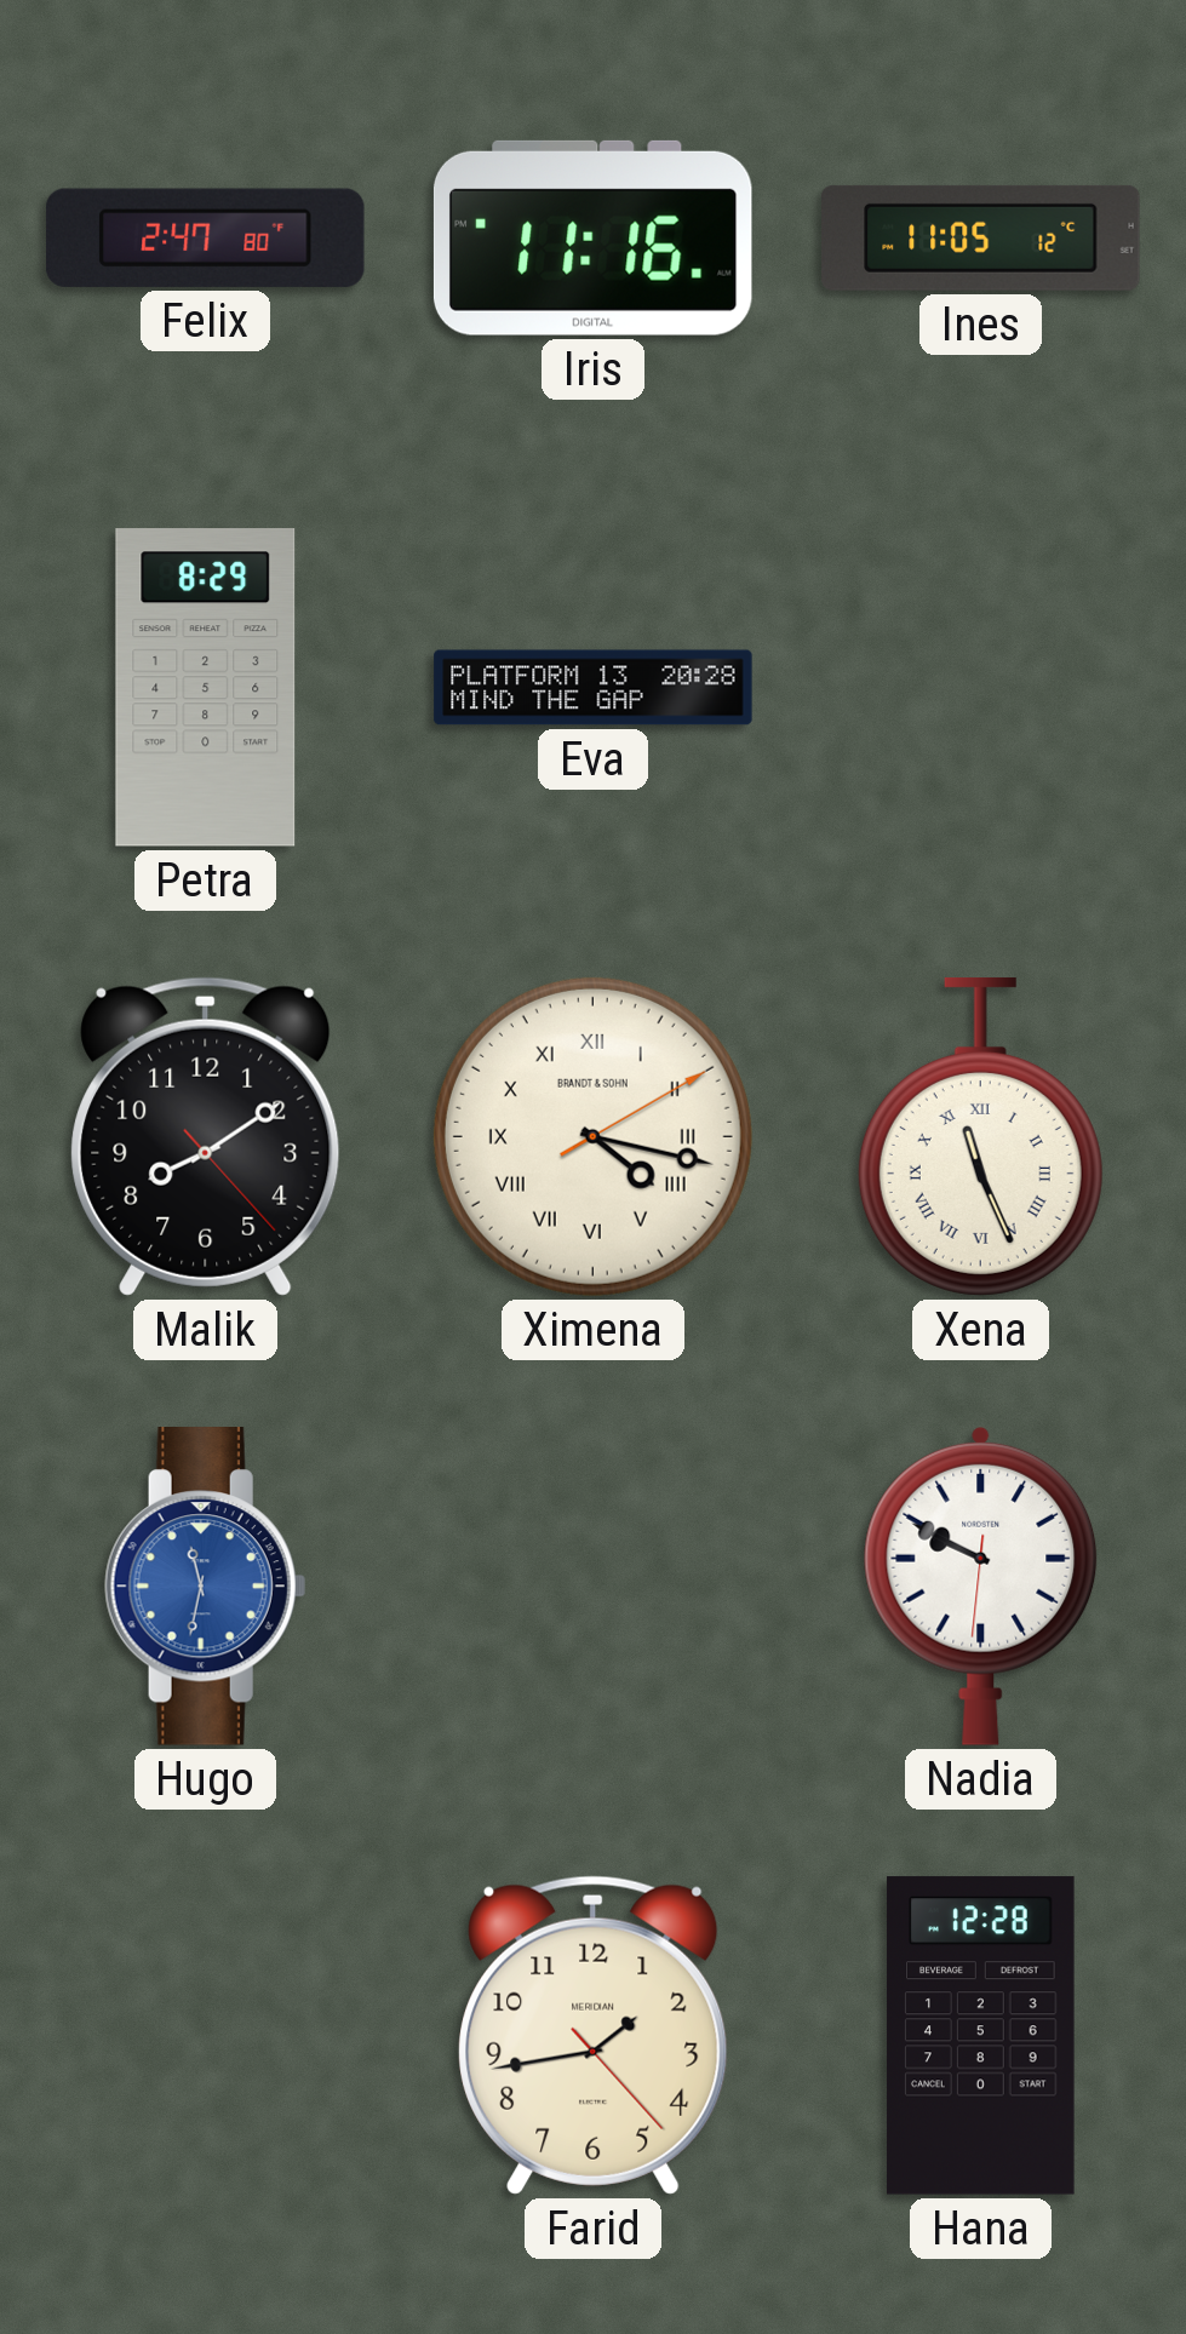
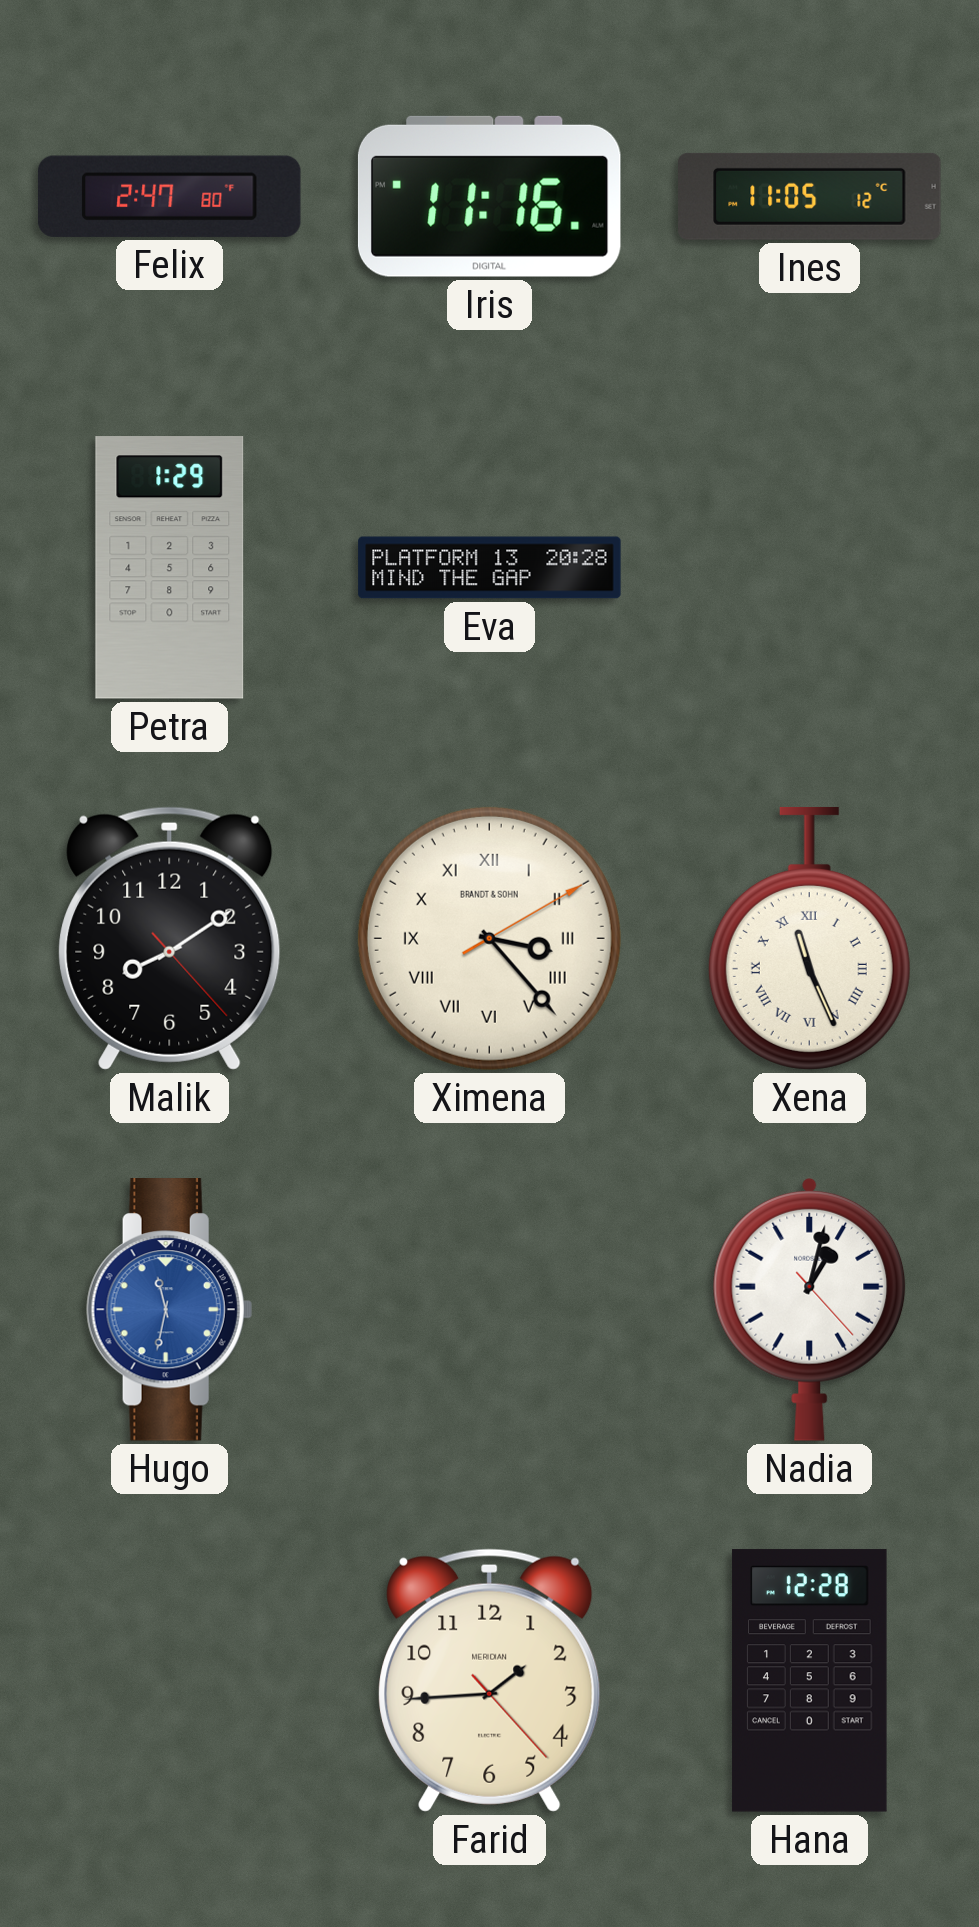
Petra: 8:29 -> 1:29
Ximena: 4:17 -> 3:23
Nadia: 9:49 -> 1:02
Farid: 1:43 -> 1:44
